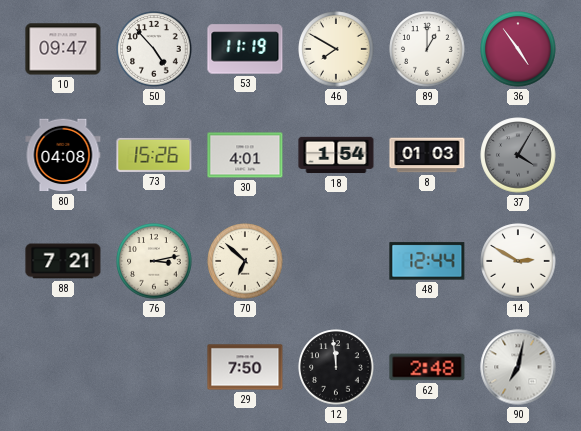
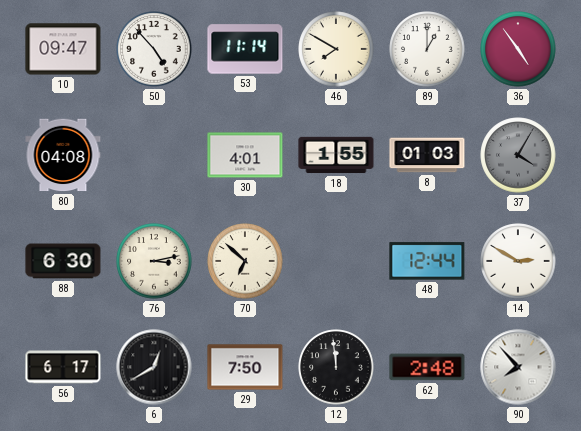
53: 11:19 -> 11:14
73: 15:26 -> none
18: 1:54 -> 1:55
88: 7:21 -> 6:30
56: none -> 6:17
6: none -> 12:40
90: 7:02 -> 7:53
